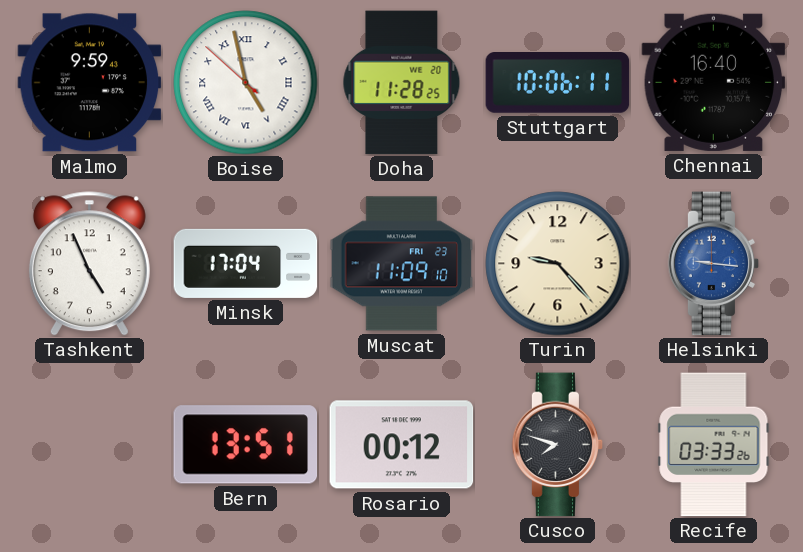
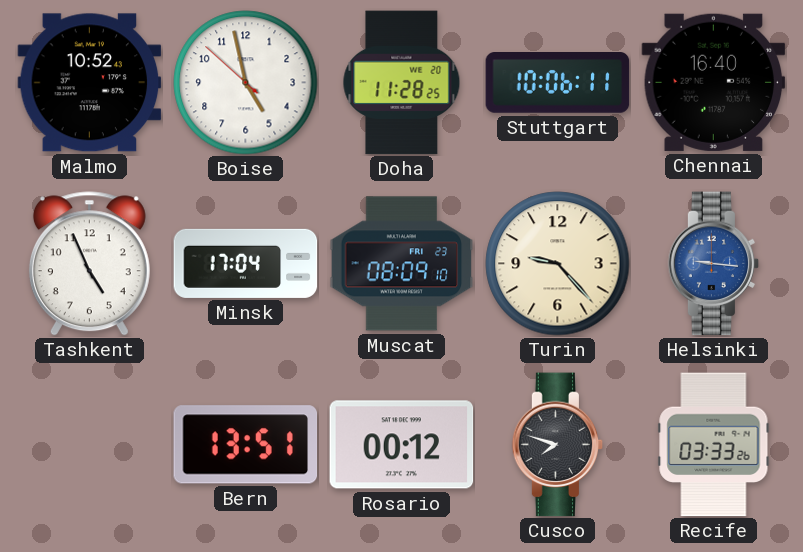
Malmo: 9:59 -> 10:52
Boise numerals: Roman -> Arabic
Muscat: 11:09 -> 08:09
